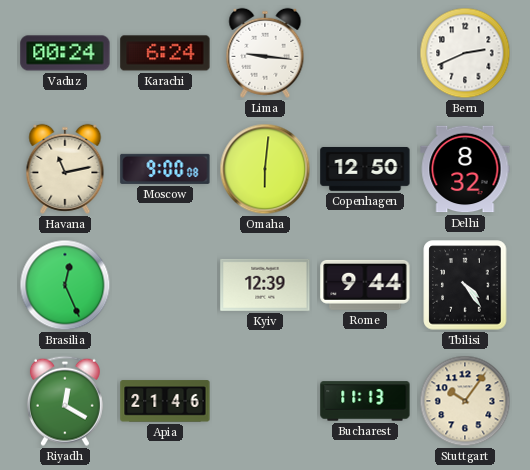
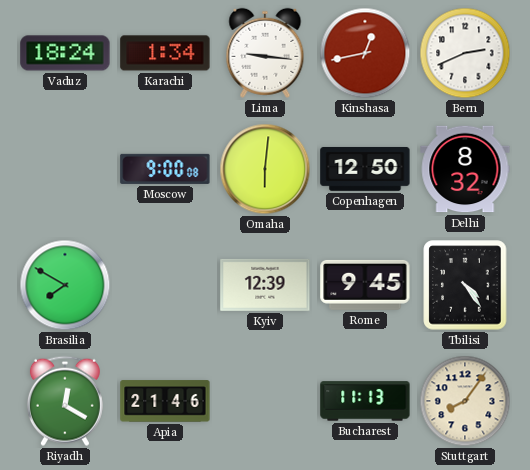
Vaduz: 00:24 -> 18:24
Karachi: 6:24 -> 1:34
Kinshasa: none -> 12:43
Havana: 11:13 -> none
Brasilia: 12:26 -> 7:50
Rome: 9:44 -> 9:45
Stuttgart: 10:06 -> 8:06
